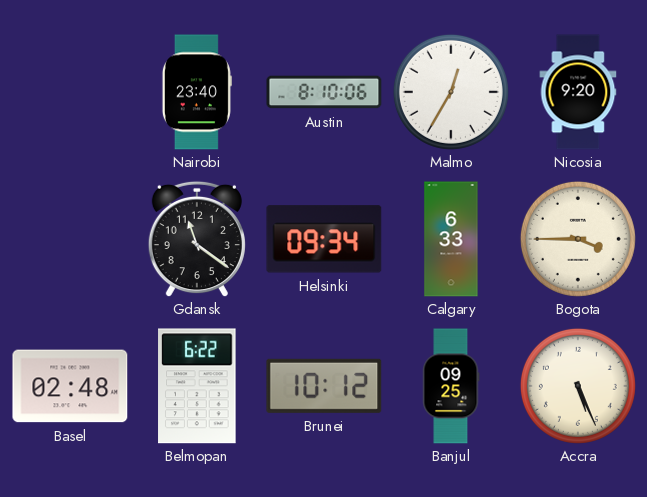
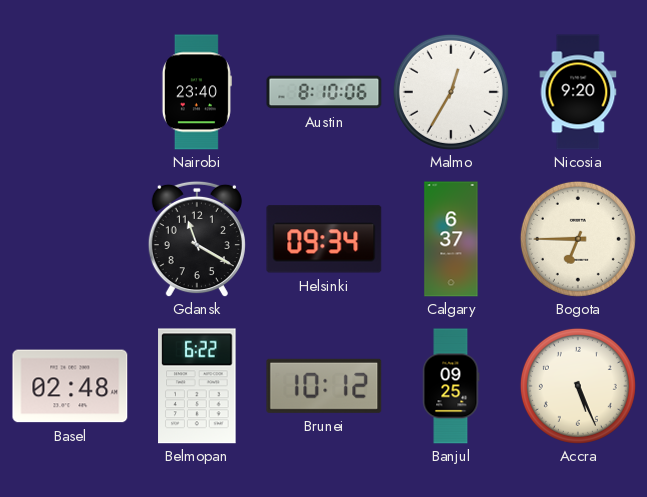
Gdansk: 11:21 -> 11:20
Calgary: 6:33 -> 6:37
Bogota: 3:45 -> 6:45
